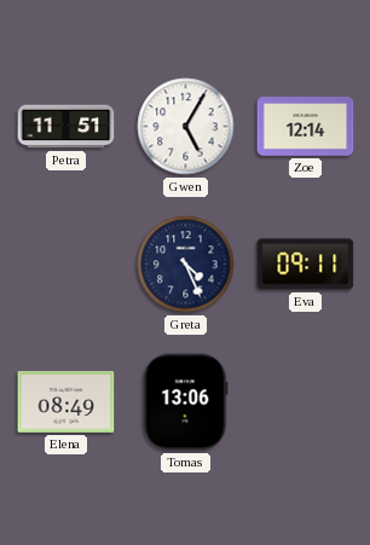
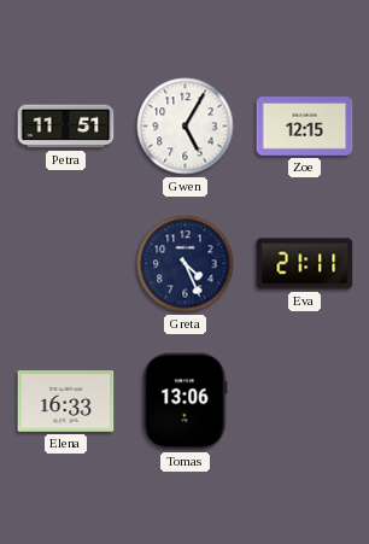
Zoe: 12:14 -> 12:15
Eva: 09:11 -> 21:11
Elena: 08:49 -> 16:33
